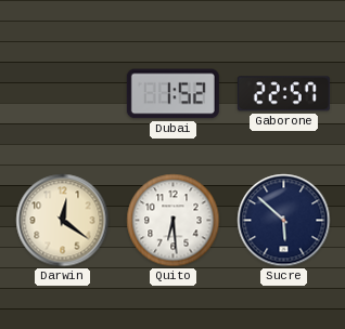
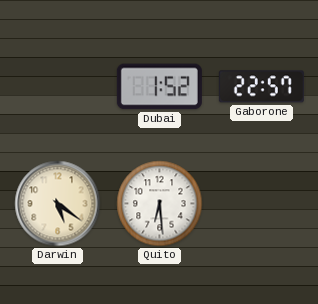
Darwin: 12:21 -> 5:21
Sucre: 5:52 -> none
